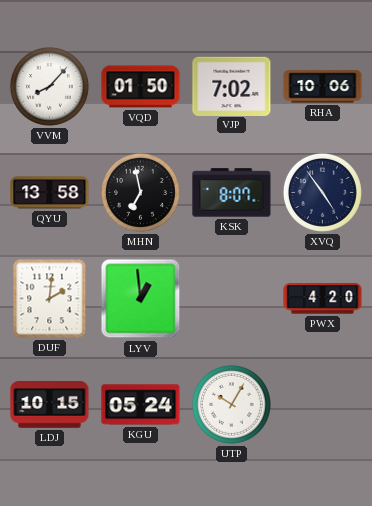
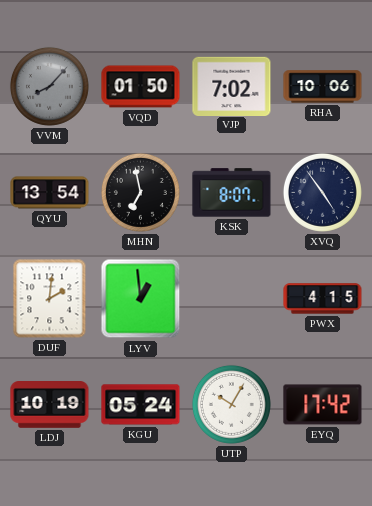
VVM dial: white -> grey
QYU: 13:58 -> 13:54
PWX: 4:20 -> 4:15
LDJ: 10:15 -> 10:19
EYQ: none -> 17:42
